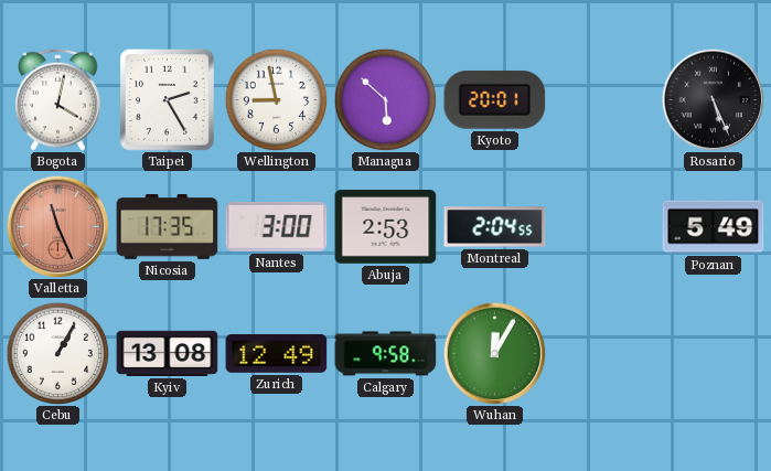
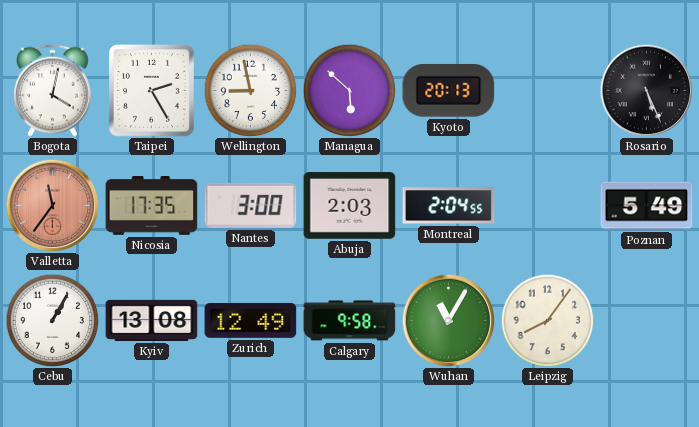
Kyoto: 20:01 -> 20:13
Valletta: 11:26 -> 11:36
Abuja: 2:53 -> 2:03
Wuhan: 12:05 -> 11:05
Leipzig: none -> 8:06
